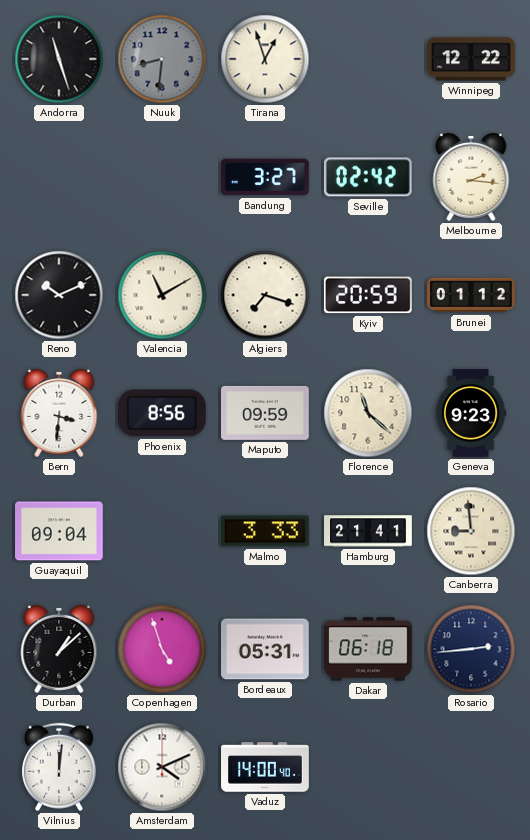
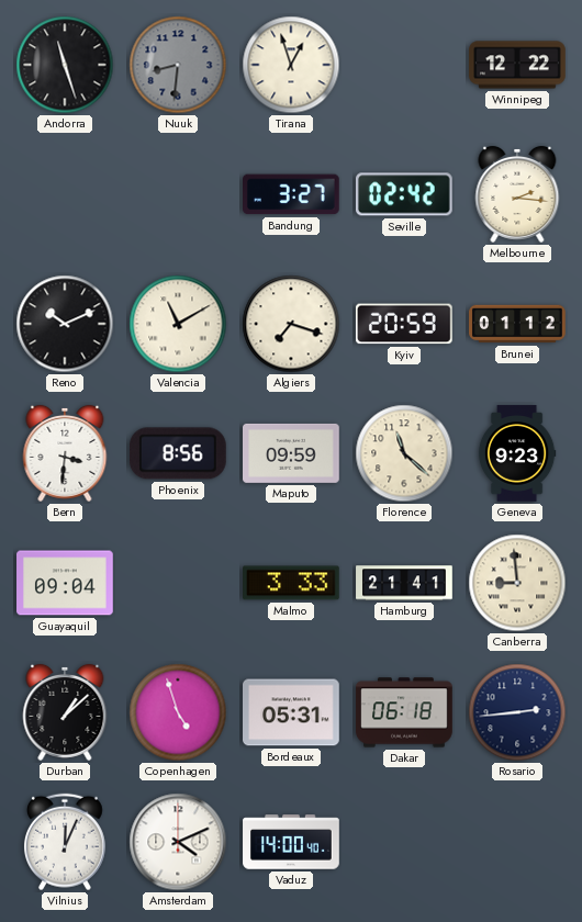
Vilnius: 12:01 -> 12:04
